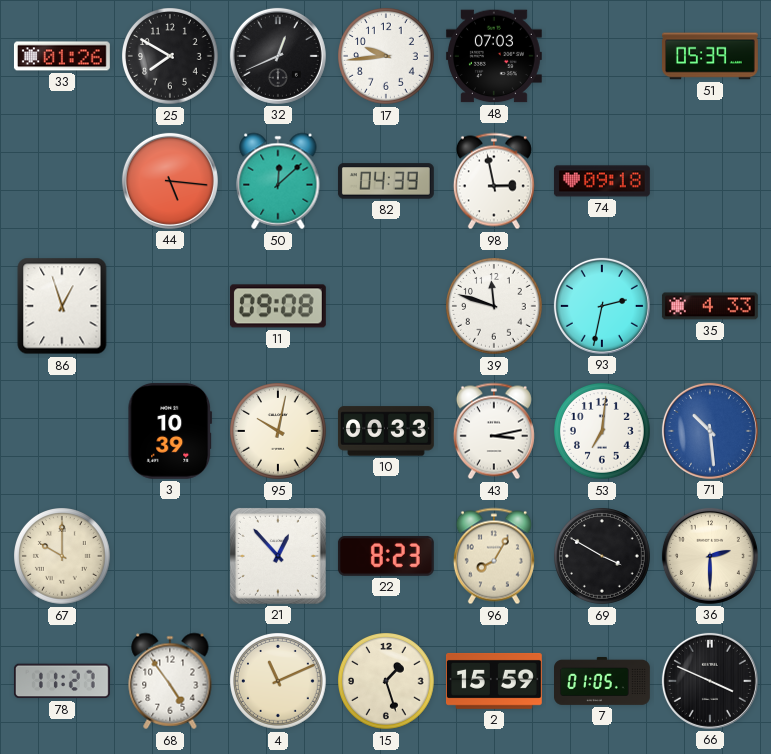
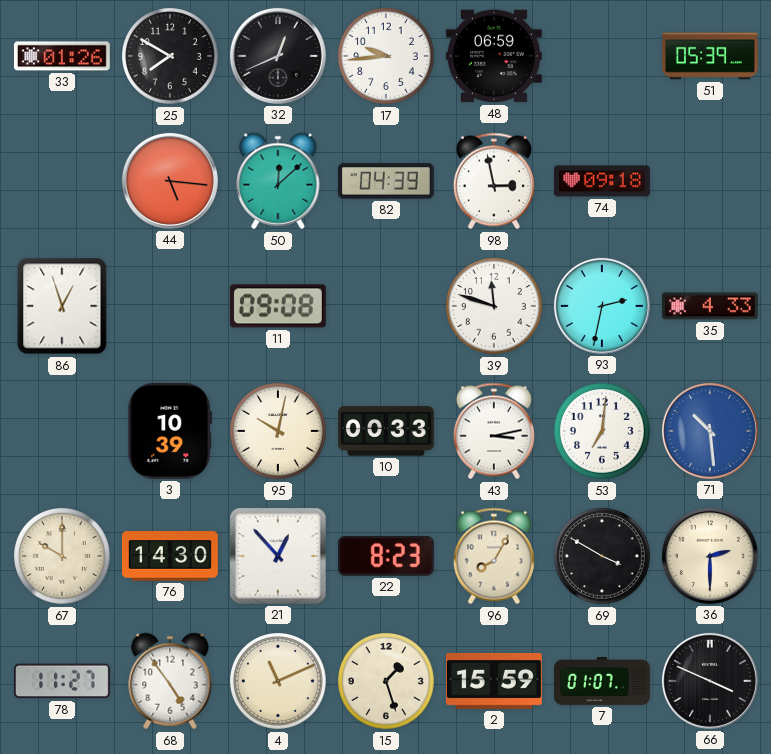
48: 07:03 -> 06:59
76: none -> 14:30
7: 01:05 -> 01:07
